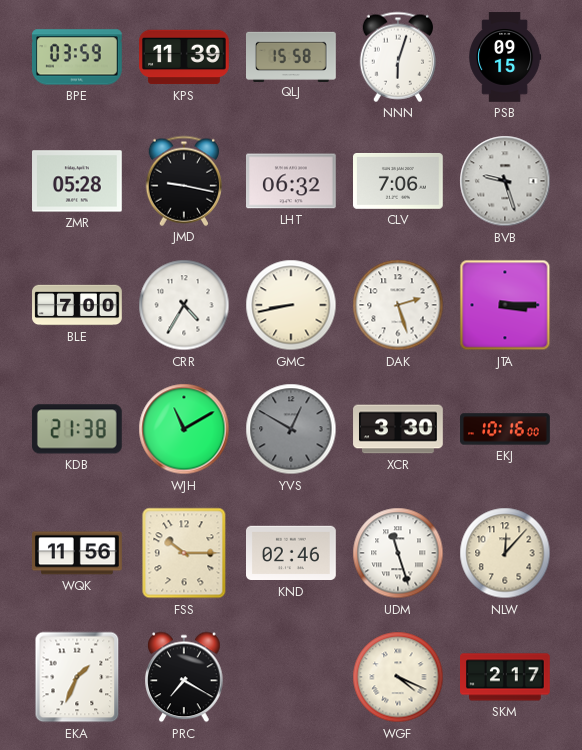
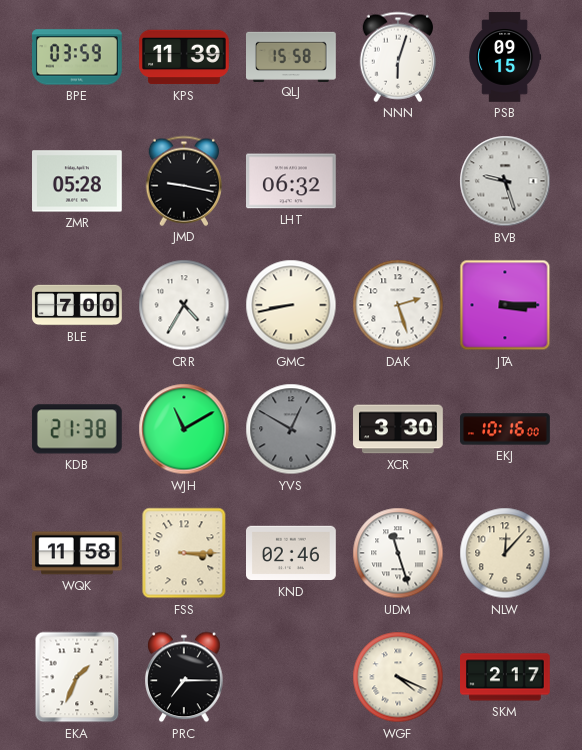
CLV: 7:06 -> none
WQK: 11:56 -> 11:58
FSS: 10:15 -> 3:15
PRC: 7:20 -> 7:15
